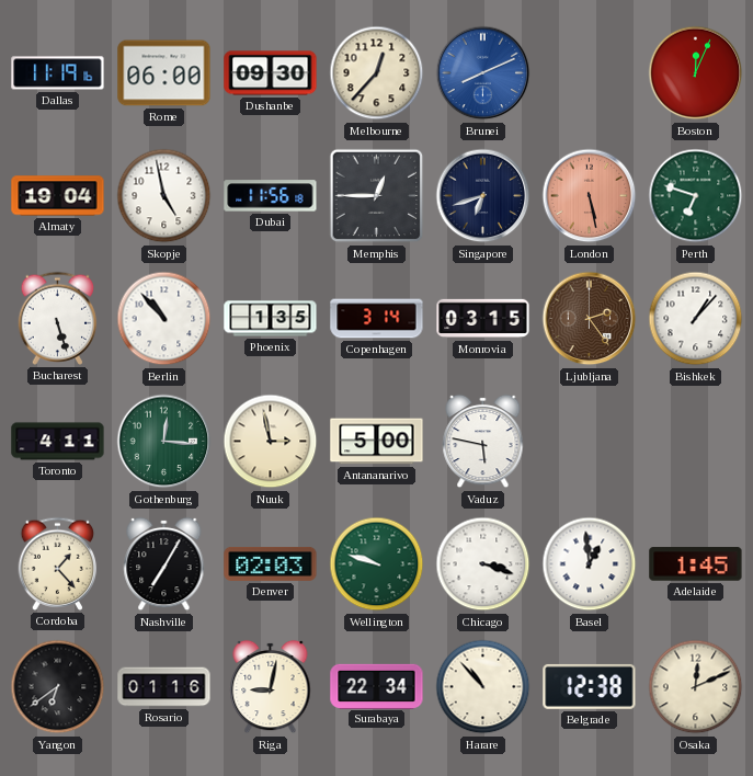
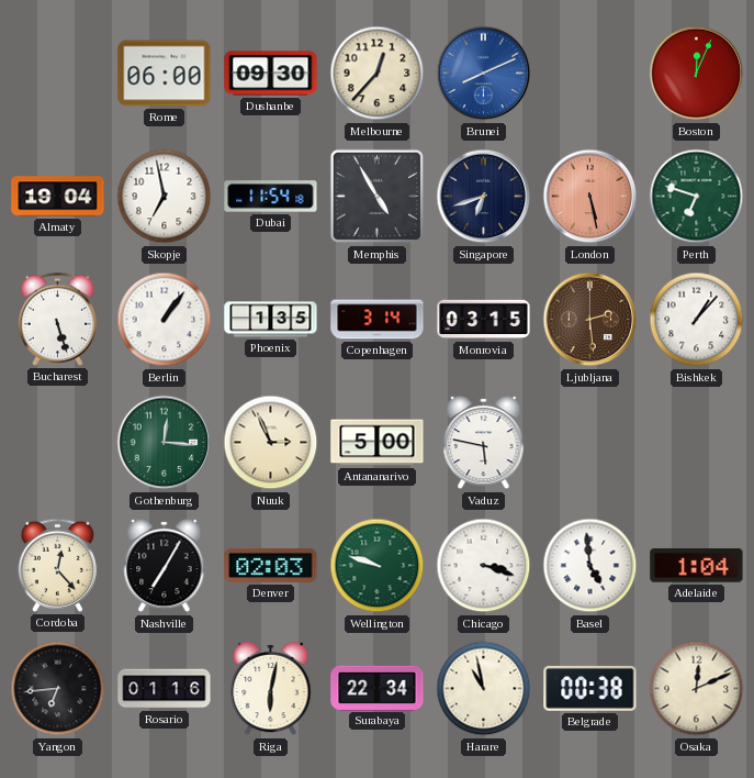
Dallas: 11:19 -> none
Skopje: 4:58 -> 6:58
Dubai: 11:56 -> 11:54
Memphis: 12:45 -> 4:55
Berlin: 10:53 -> 1:06
Ljubljana: 2:24 -> 2:29
Toronto: 4:11 -> none
Nuuk: 2:58 -> 2:56
Cordoba: 1:23 -> 12:23
Basel: 12:59 -> 4:59
Adelaide: 1:45 -> 1:04
Yangon: 6:39 -> 6:44
Riga: 9:02 -> 6:02
Harare: 10:53 -> 10:58
Belgrade: 12:38 -> 00:38
